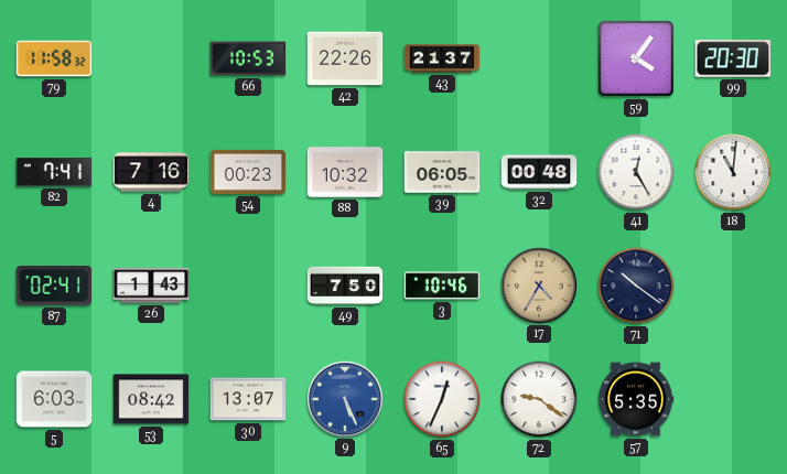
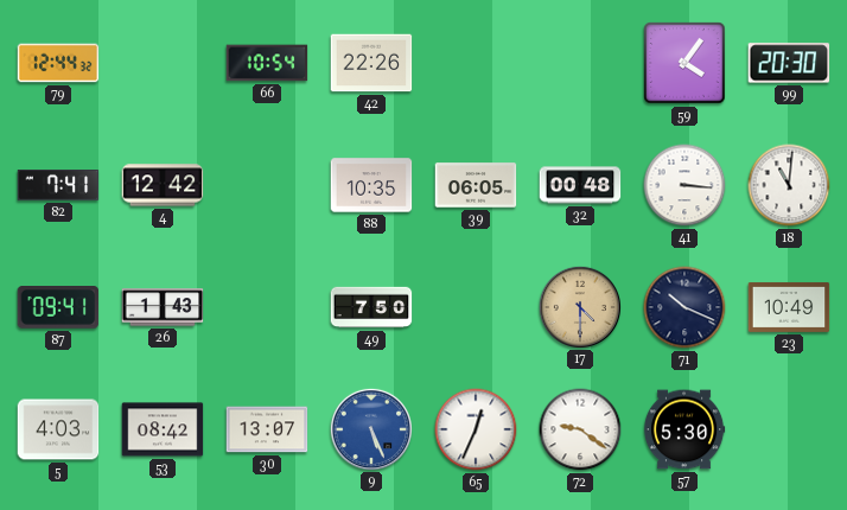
79: 11:58 -> 12:44
66: 10:53 -> 10:54
43: 21:37 -> none
4: 7:16 -> 12:42
54: 00:23 -> none
88: 10:32 -> 10:35
41: 12:25 -> 3:16
87: 02:41 -> 09:41
3: 10:46 -> none
17: 4:35 -> 4:30
71: 10:21 -> 10:19
23: none -> 10:49
5: 6:03 -> 4:03
57: 5:35 -> 5:30
